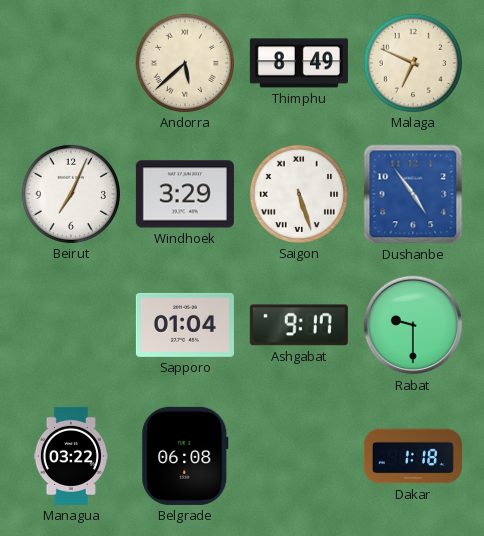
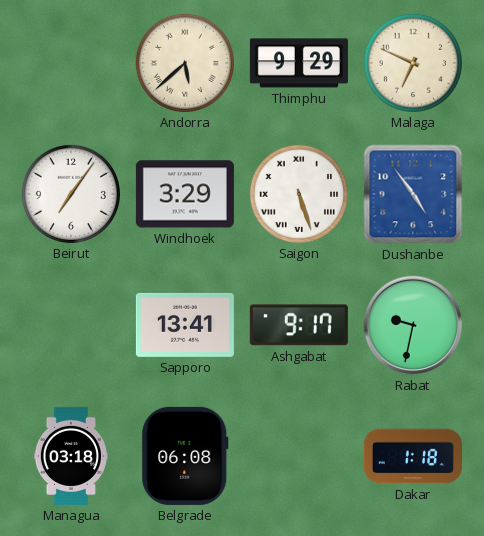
Thimphu: 8:49 -> 9:29
Beirut: 7:04 -> 7:06
Sapporo: 01:04 -> 13:41
Rabat: 9:30 -> 9:32
Managua: 03:22 -> 03:18
